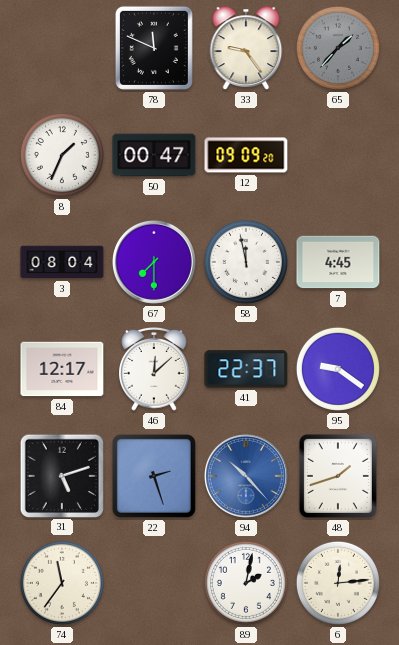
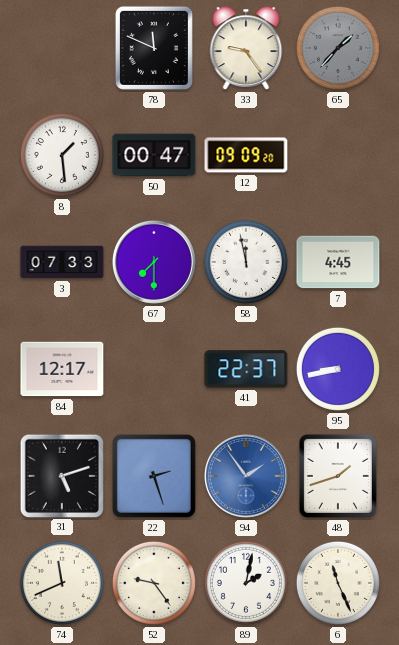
8: 1:34 -> 1:29
3: 08:04 -> 07:33
46: 12:08 -> none
95: 9:21 -> 8:43
94: 10:23 -> 1:54
74: 11:36 -> 11:41
52: none -> 9:24
6: 12:14 -> 11:26
